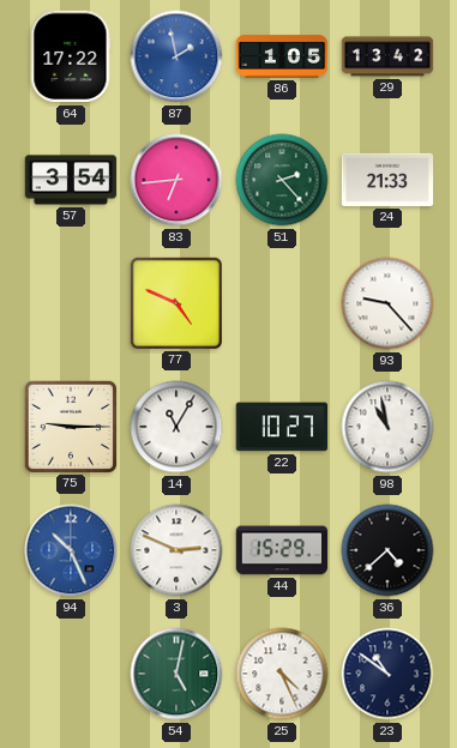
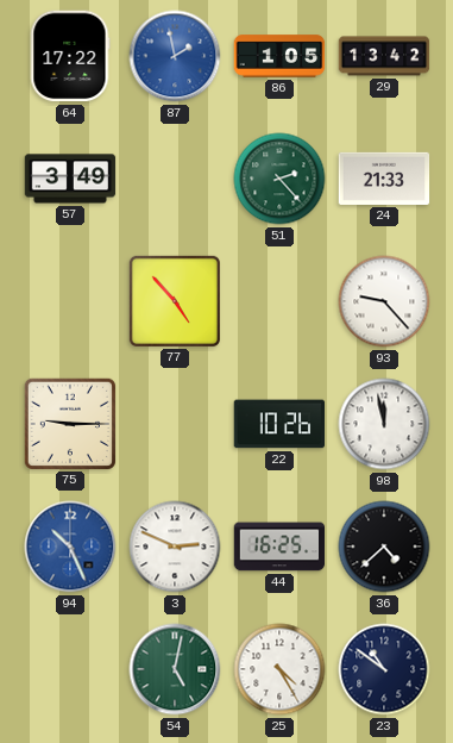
57: 3:54 -> 3:49
83: 6:44 -> none
77: 4:49 -> 4:53
14: 11:05 -> none
22: 10:27 -> 10:26
98: 10:58 -> 11:58
44: 15:29 -> 16:25
25: 4:26 -> 4:25
